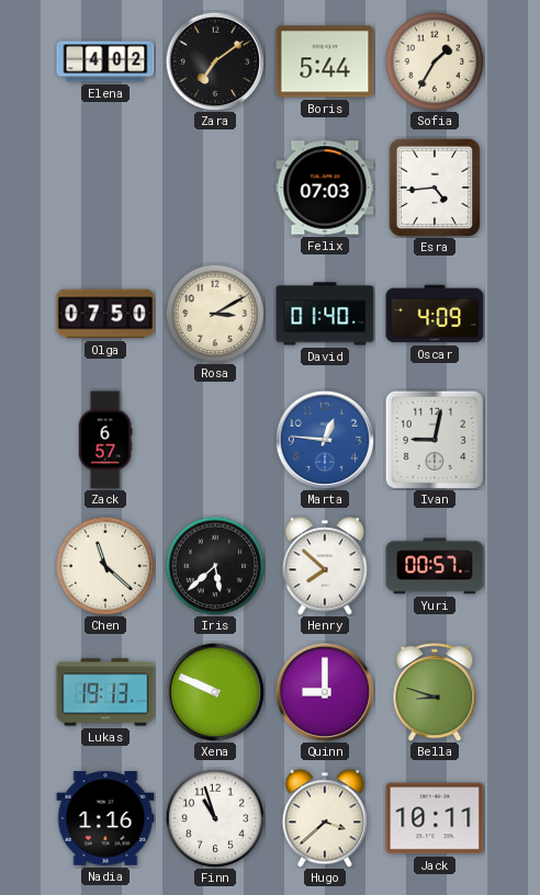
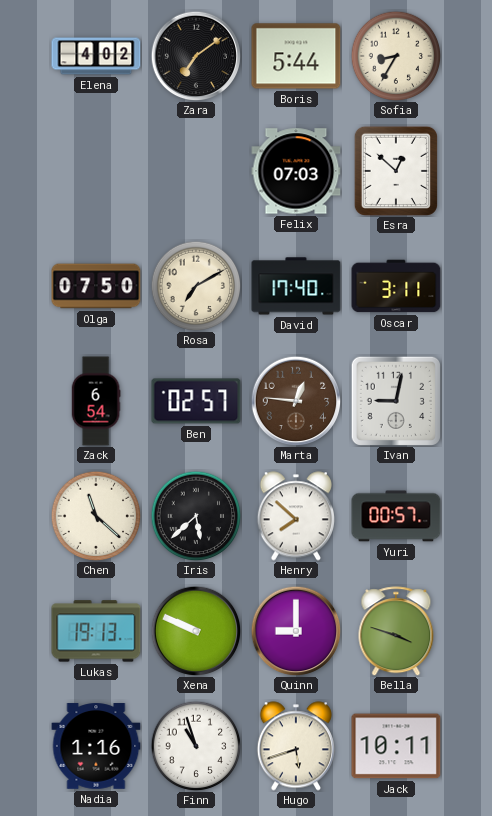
Sofia: 1:35 -> 8:35
Esra: 4:44 -> 12:52
Rosa: 3:10 -> 7:10
David: 01:40 -> 17:40
Oscar: 4:09 -> 3:11
Zack: 6:57 -> 6:54
Ben: none -> 02:57
Marta dial: blue -> brown
Bella: 8:48 -> 3:48
Hugo: 3:38 -> 5:42
